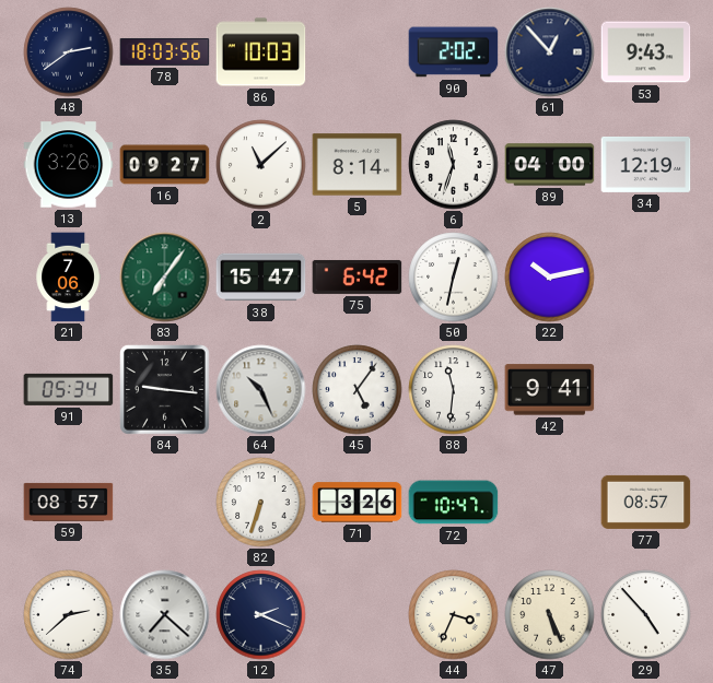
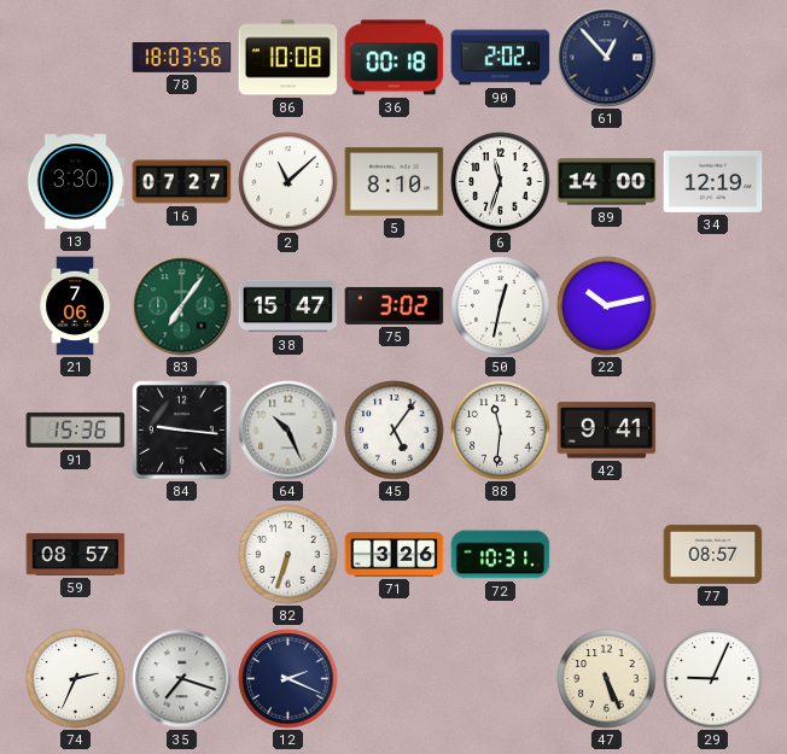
48: 2:39 -> none
86: 10:03 -> 10:08
36: none -> 00:18
53: 9:43 -> none
13: 3:26 -> 3:30
16: 09:27 -> 07:27
5: 8:14 -> 8:10
89: 04:00 -> 14:00
75: 6:42 -> 3:02
91: 05:34 -> 15:36
72: 10:47 -> 10:31
74: 2:38 -> 2:34
35: 7:22 -> 7:18
44: 3:34 -> none
29: 4:53 -> 9:04
